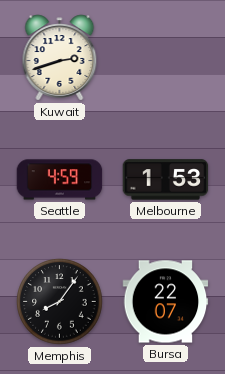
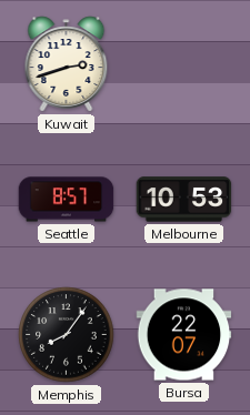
Seattle: 4:59 -> 8:57
Melbourne: 1:53 -> 10:53
